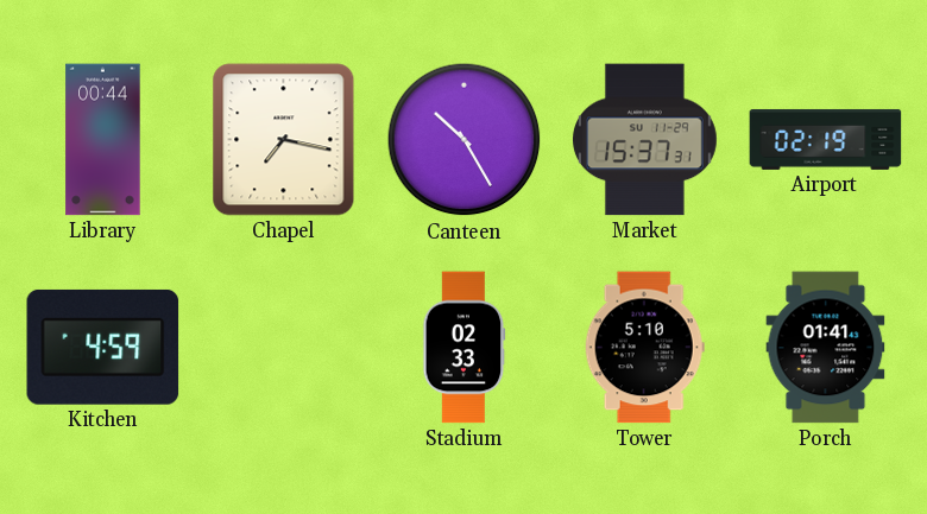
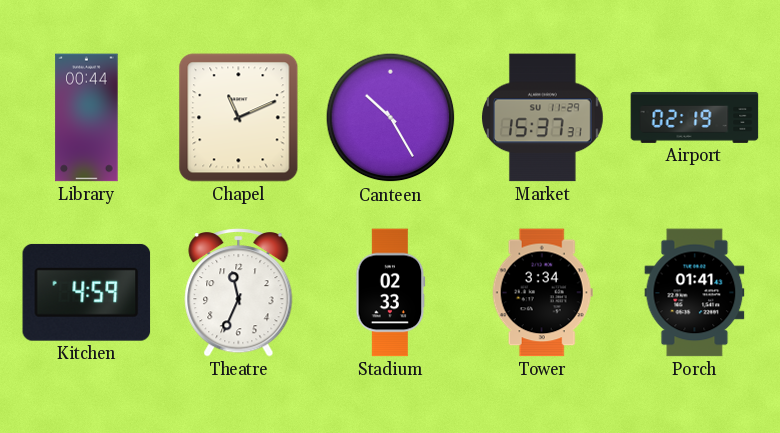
Chapel: 7:17 -> 11:11
Theatre: none -> 11:34
Tower: 5:10 -> 3:34
